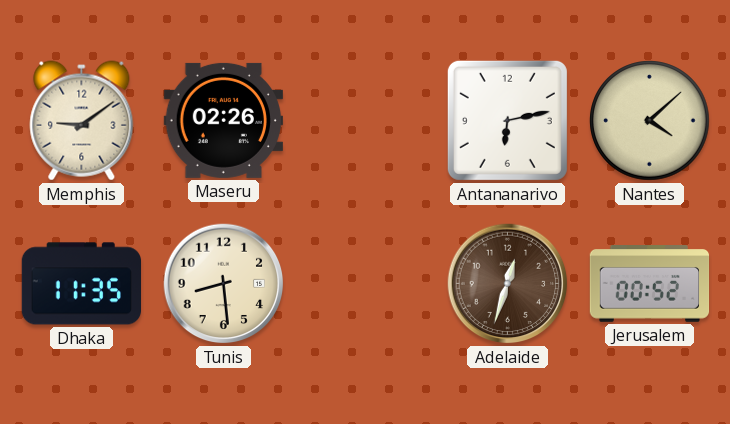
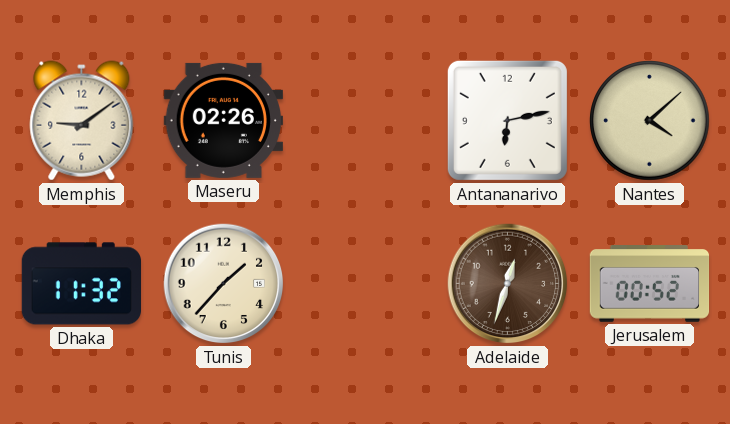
Dhaka: 11:35 -> 11:32
Tunis: 8:29 -> 1:37
